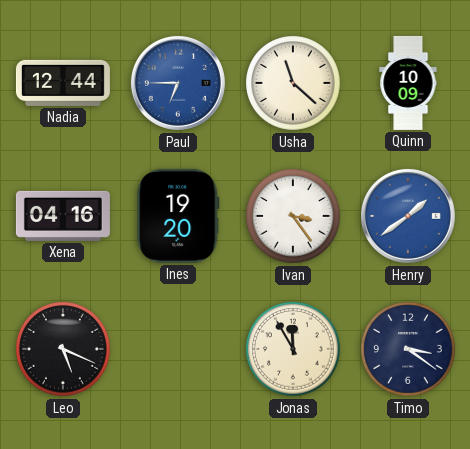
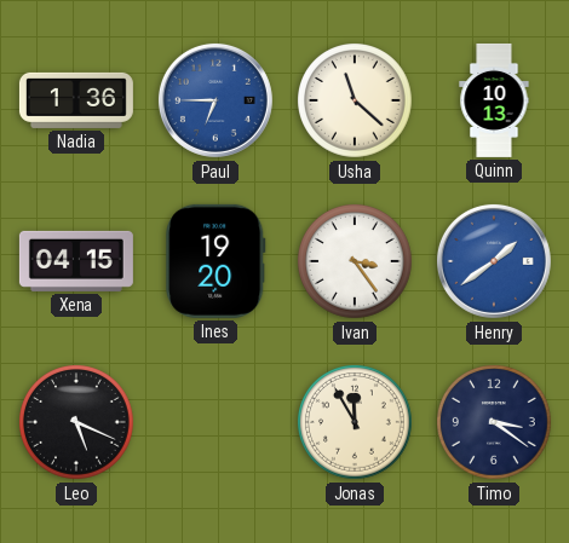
Nadia: 12:44 -> 1:36
Quinn: 10:09 -> 10:13
Xena: 04:16 -> 04:15
